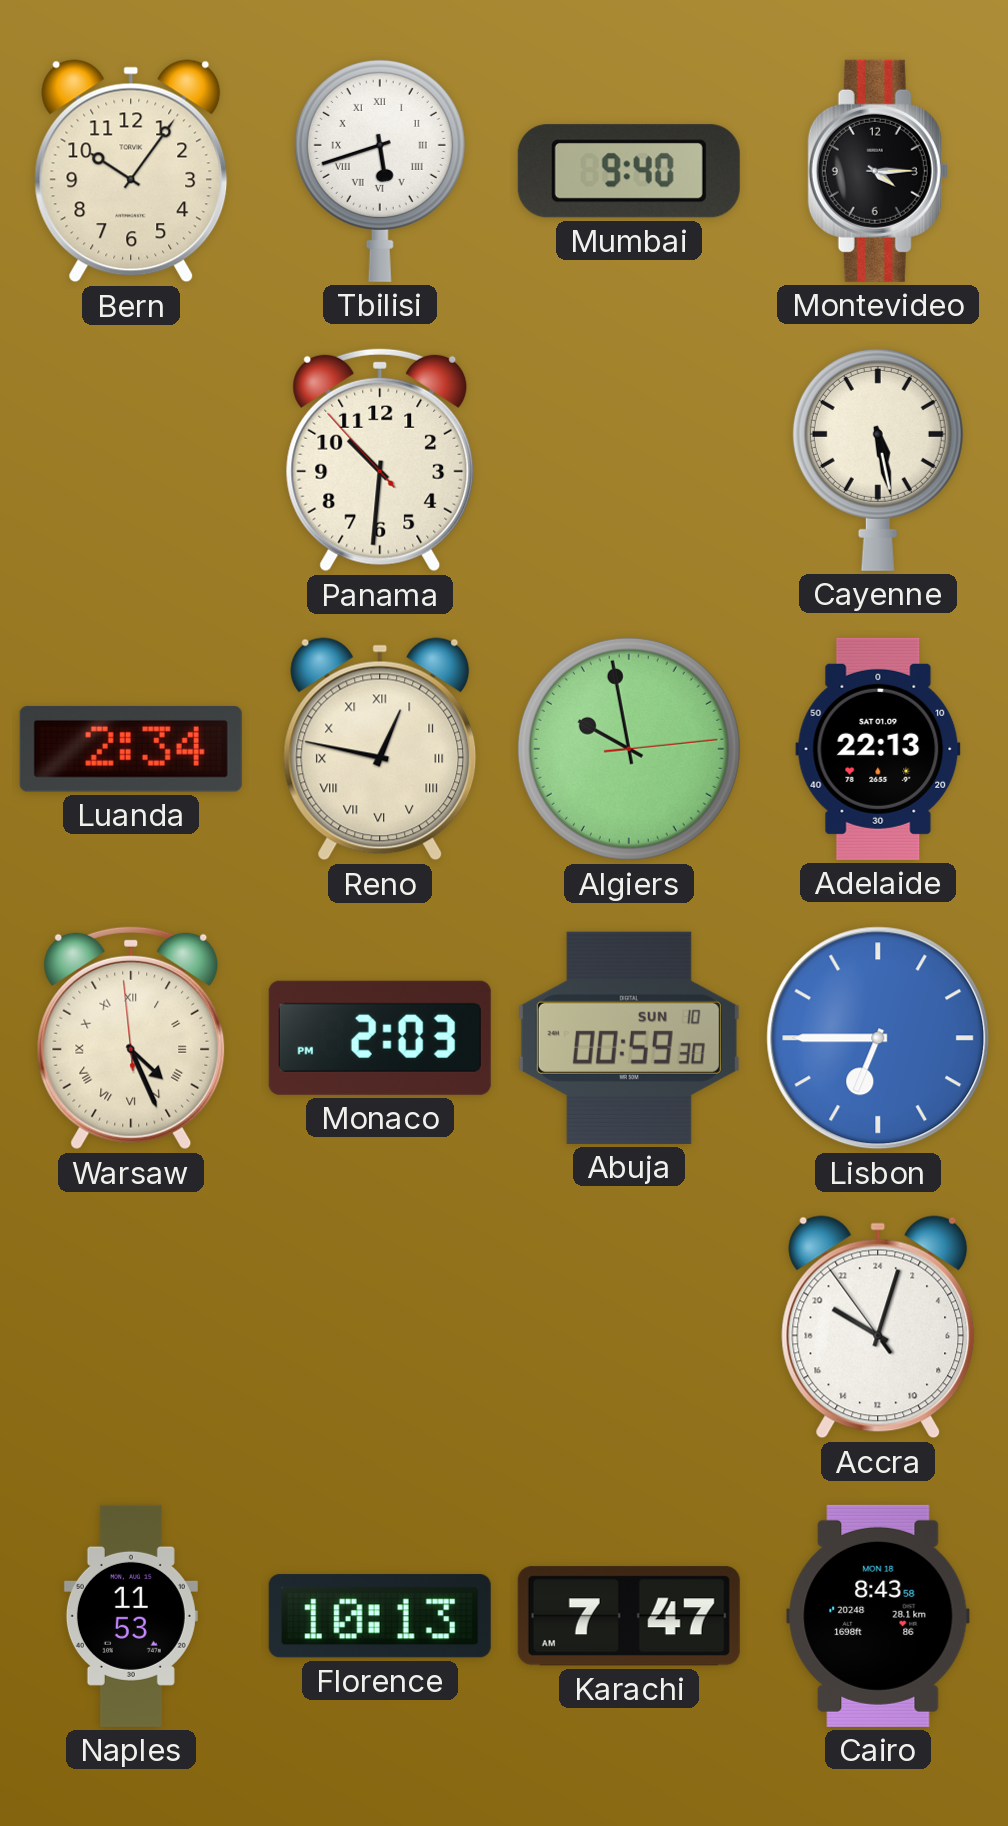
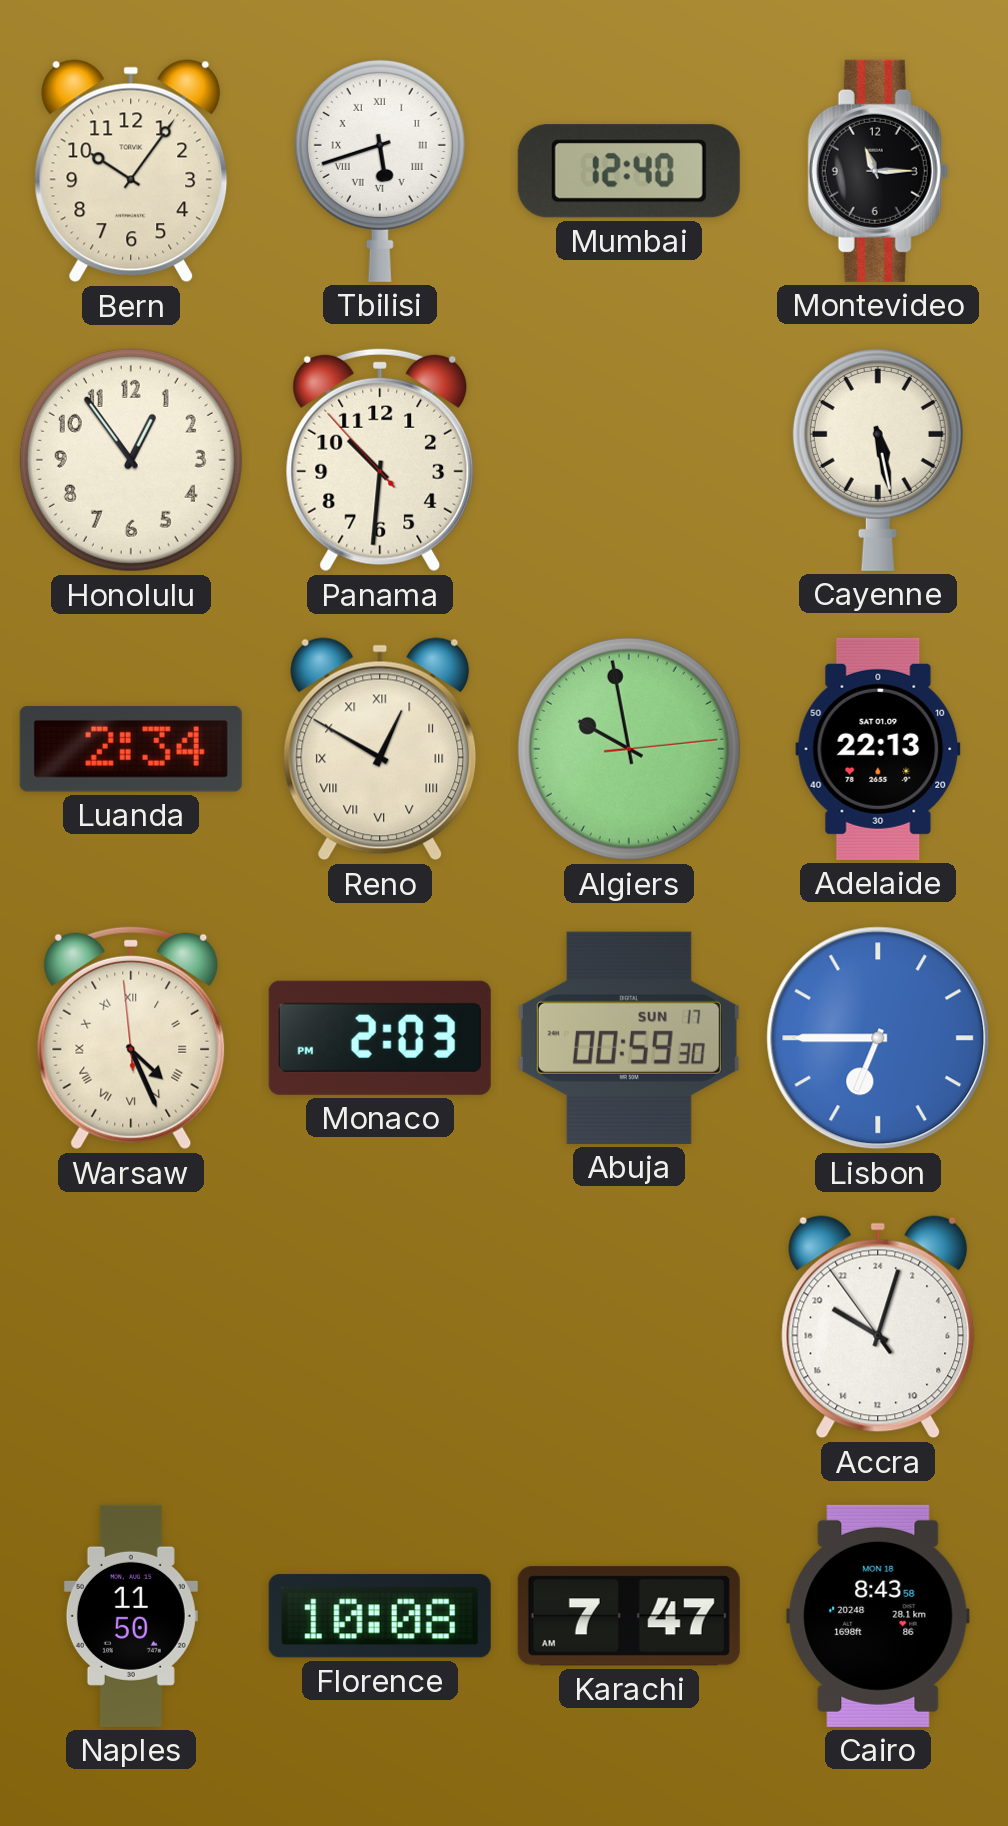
Mumbai: 9:40 -> 12:40
Montevideo: 4:15 -> 11:15
Honolulu: none -> 12:54
Reno: 12:47 -> 12:50
Abuja date: SUN 10 -> SUN 17
Naples: 11:53 -> 11:50
Florence: 10:13 -> 10:08
